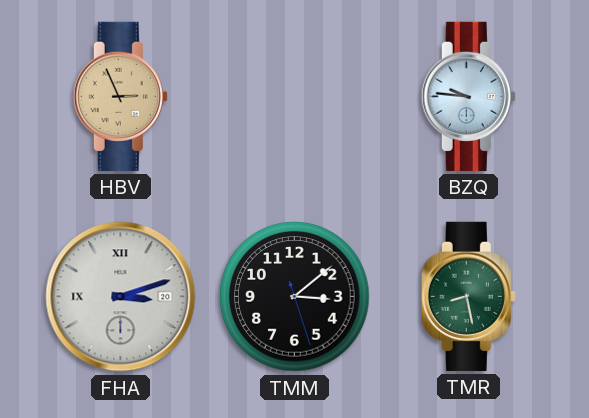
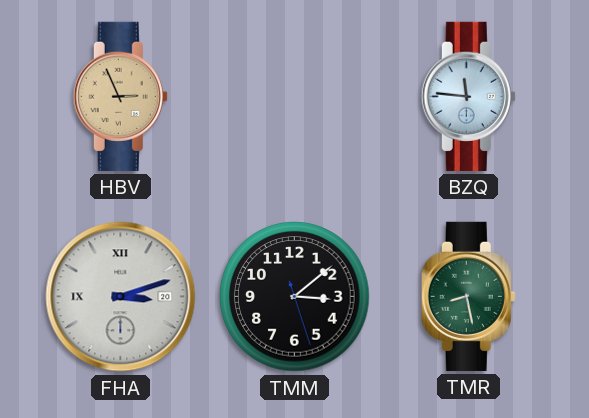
BZQ: 9:46 -> 11:46
